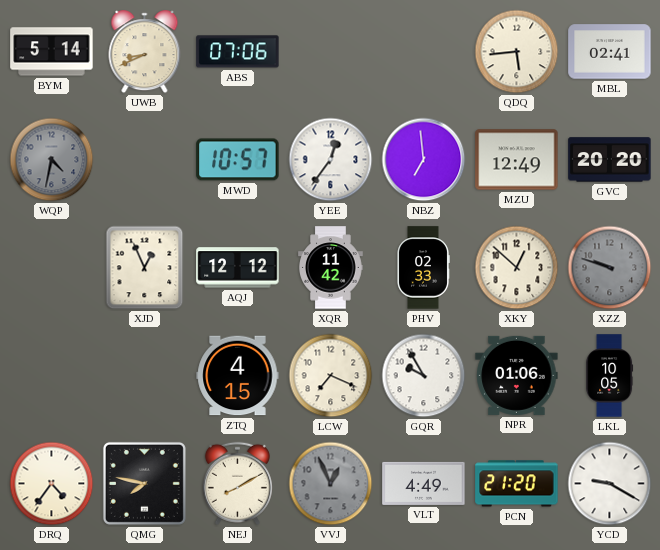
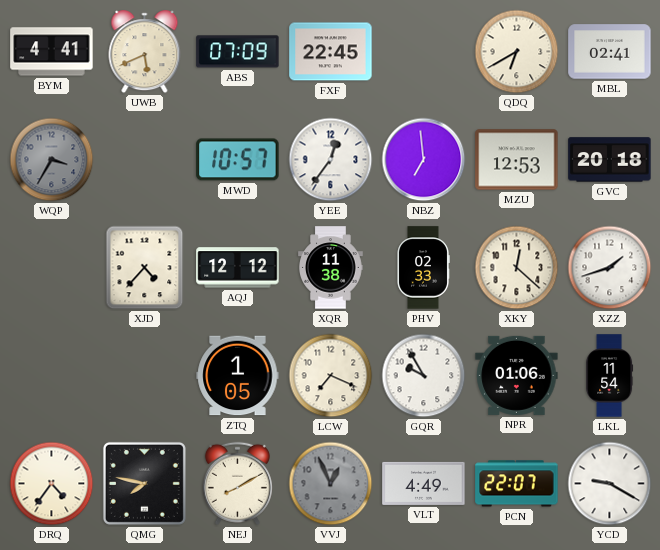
BYM: 5:14 -> 4:41
UWB: 8:41 -> 5:41
ABS: 07:06 -> 07:09
FXF: none -> 22:45
QDQ: 5:44 -> 6:40
WQP: 4:32 -> 3:35
MZU: 12:49 -> 12:53
GVC: 20:20 -> 20:18
XJD: 12:56 -> 4:37
XQR: 11:42 -> 11:38
XKY: 12:52 -> 12:22
XZZ: 9:48 -> 1:42
XZZ dial: grey -> white
ZTQ: 4:15 -> 1:05
LKL: 10:05 -> 11:54
PCN: 21:20 -> 22:07
